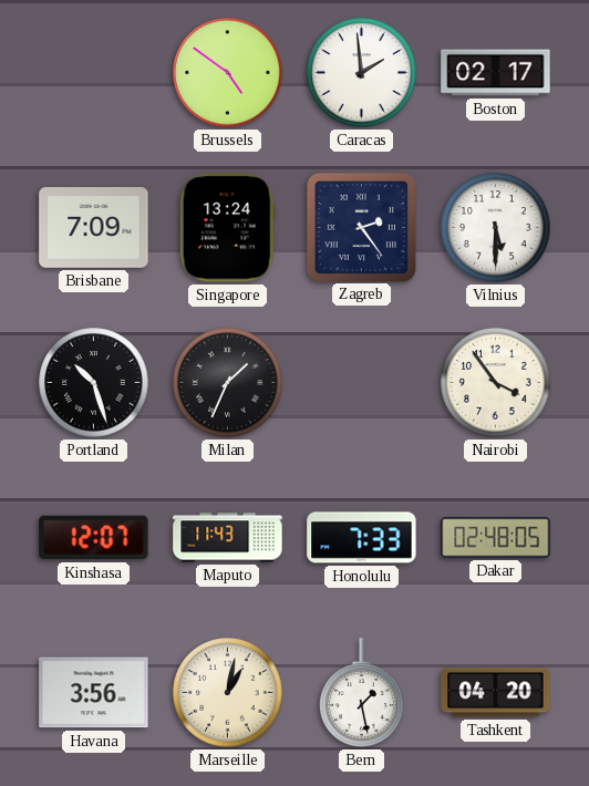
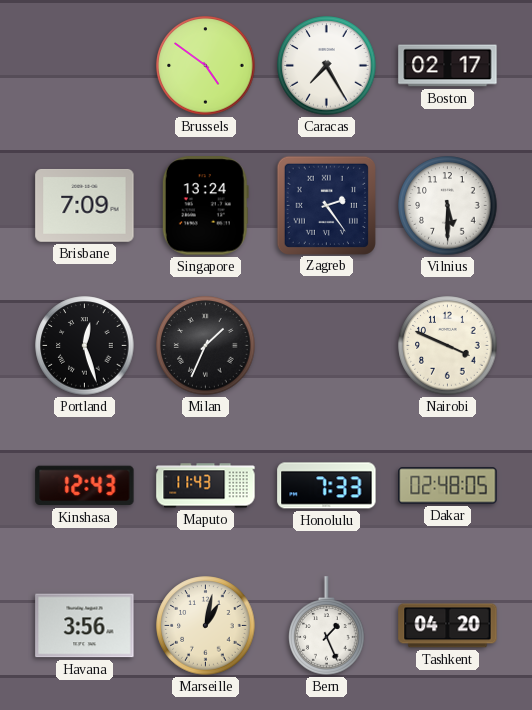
Caracas: 1:59 -> 7:25
Portland: 10:27 -> 12:27
Nairobi: 3:54 -> 3:49
Kinshasa: 12:07 -> 12:43
Bern: 1:28 -> 1:26
